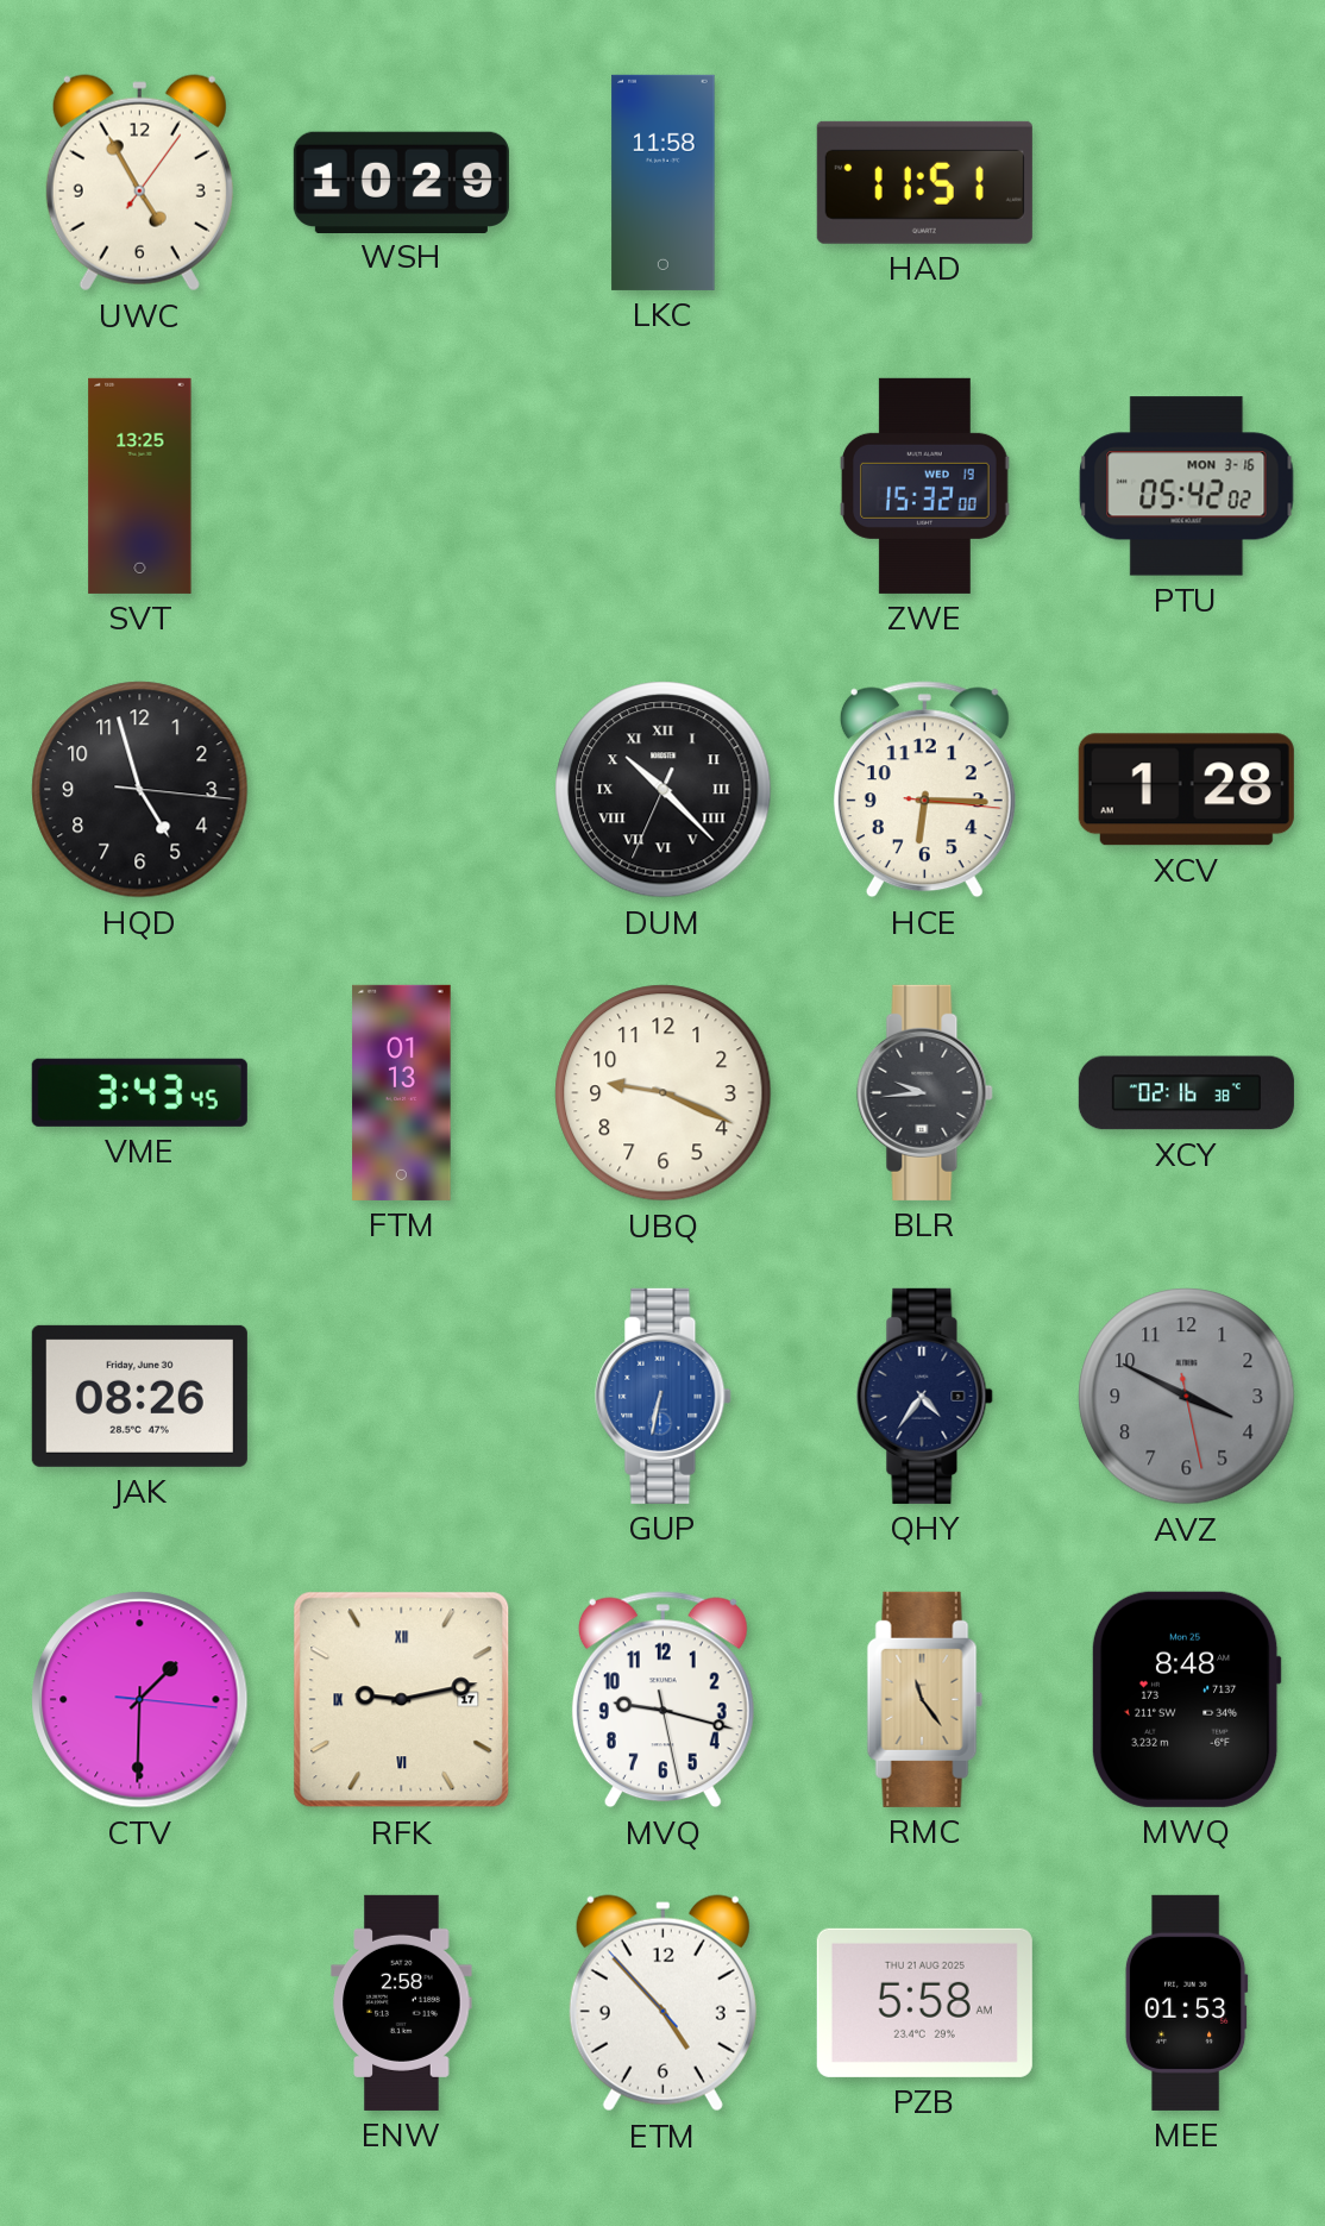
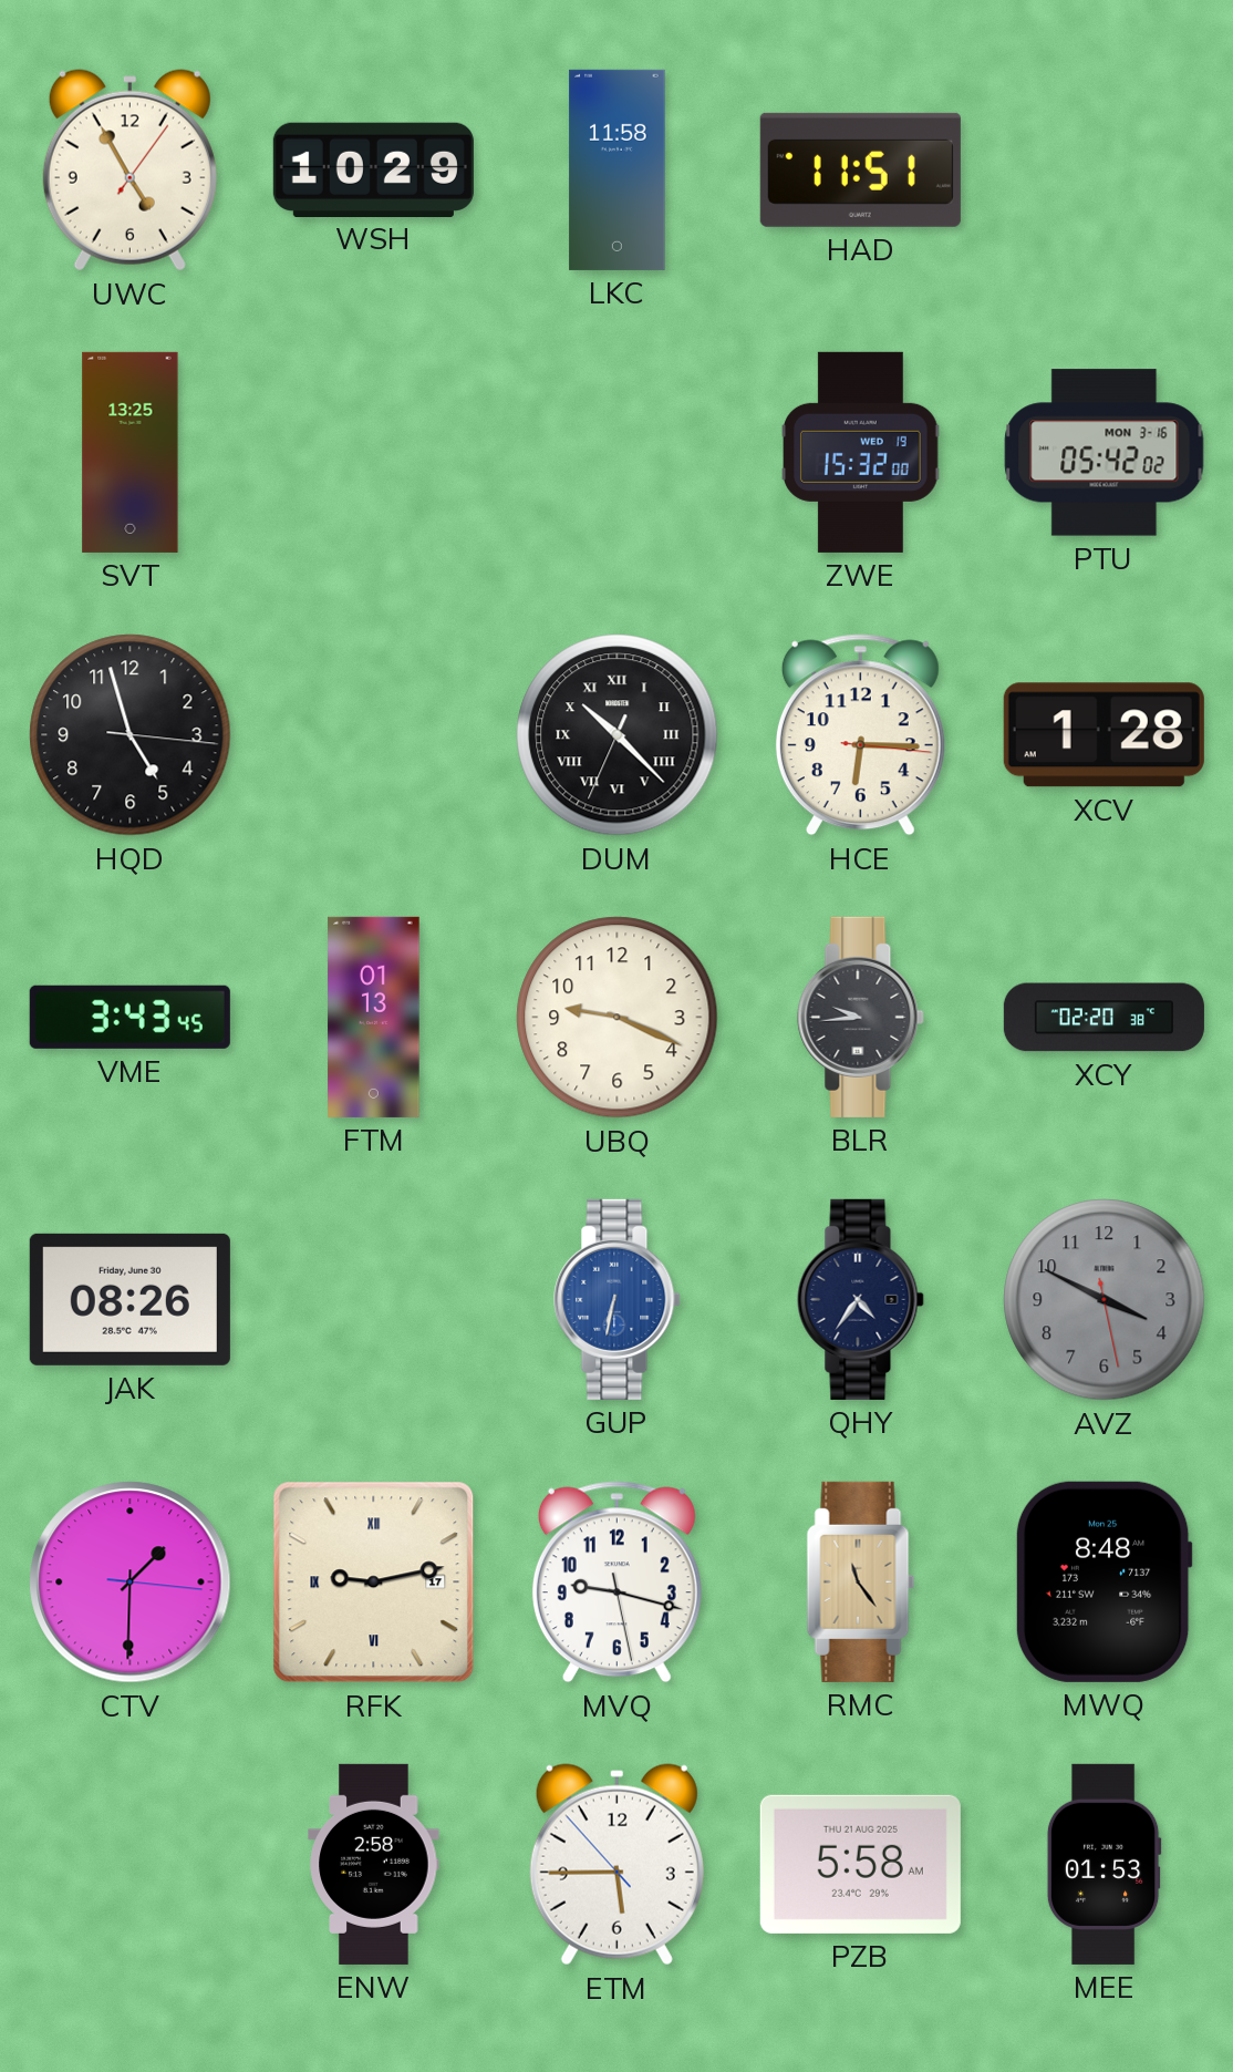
XCY: 02:16 -> 02:20
ETM: 4:52 -> 5:44
